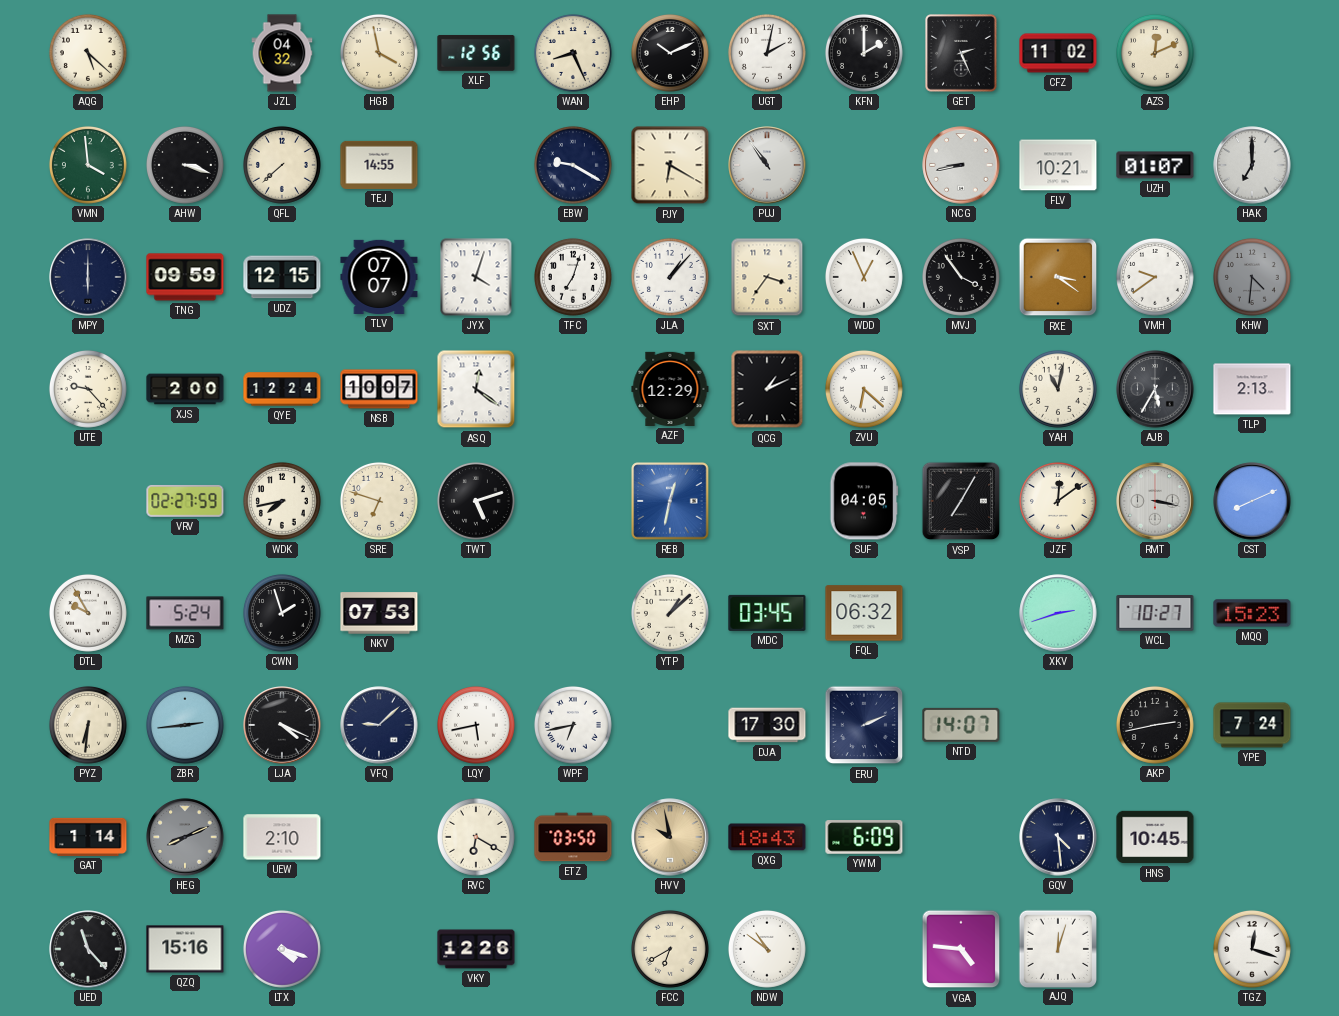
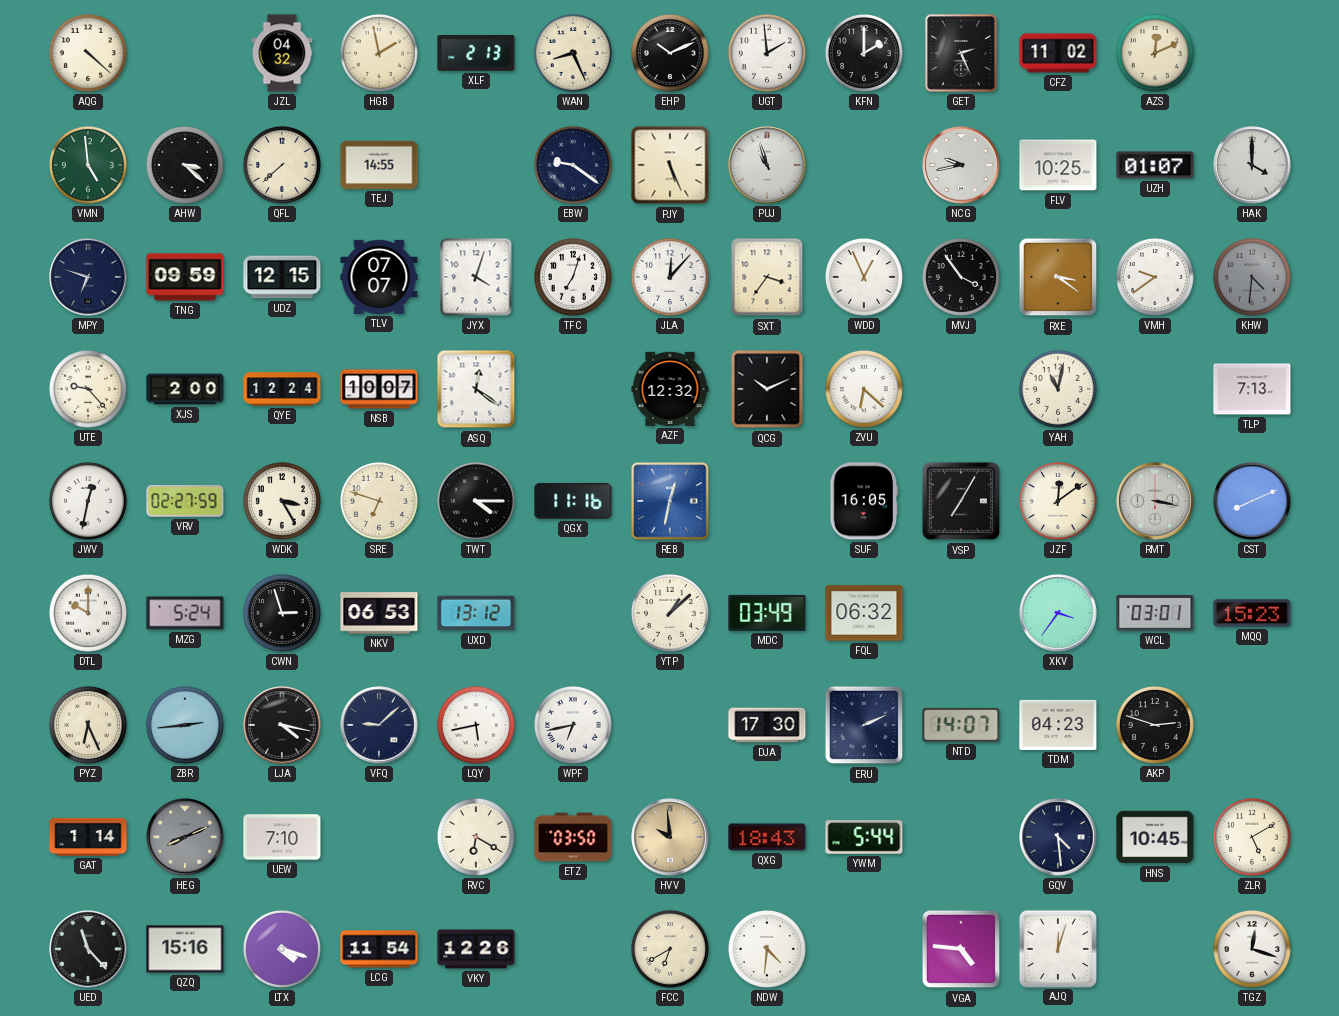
AQG: 5:22 -> 4:22
HGB: 3:58 -> 1:58
XLF: 12:56 -> 2:13
UGT: 2:02 -> 1:59
VMN: 3:59 -> 4:59
AHW: 3:18 -> 3:22
EBW: 9:20 -> 9:21
PJY: 6:20 -> 5:26
PUJ: 10:54 -> 10:57
NCG: 8:43 -> 9:43
FLV: 10:21 -> 10:25
HAK: 7:00 -> 4:00
MPY: 6:00 -> 6:48
JLA: 1:07 -> 12:07
AZF: 12:29 -> 12:32
QCG: 1:11 -> 10:11
AJB: 5:35 -> none
TLP: 2:13 -> 7:13
JWV: none -> 12:32
WDK: 7:43 -> 3:25
TWT: 5:12 -> 4:15
QGX: none -> 11:16
SUF: 04:05 -> 16:05
DTL: 9:55 -> 10:00
CWN: 1:57 -> 2:57
NKV: 07:53 -> 06:53
UXD: none -> 13:12
MDC: 03:45 -> 03:49
XKV: 2:42 -> 3:36
WCL: 10:27 -> 03:01
PYZ: 6:31 -> 6:26
LJA: 4:19 -> 4:17
TDM: none -> 04:23
AKP: 2:43 -> 2:48
YPE: 7:24 -> none
UEW: 2:10 -> 7:10
HVV: 9:58 -> 9:59
YWM: 6:09 -> 5:44
ZLR: none -> 5:10
LCG: none -> 11:54
NDW: 10:51 -> 4:31
